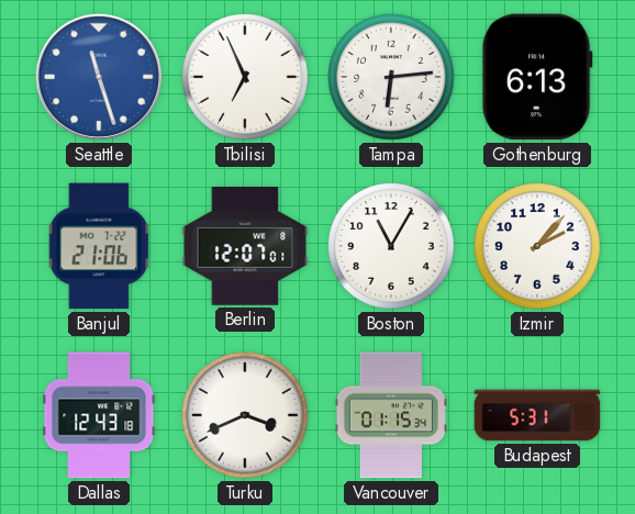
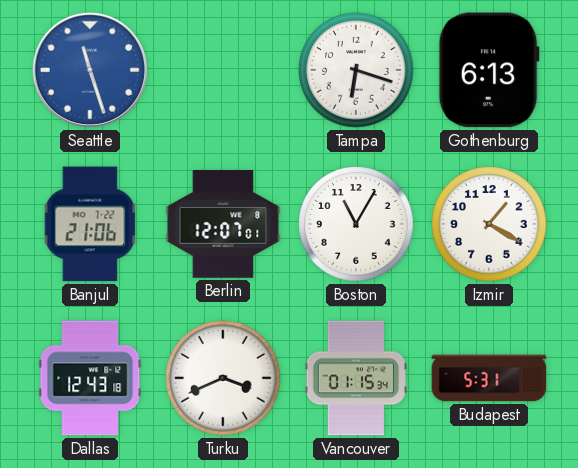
Tbilisi: 6:56 -> none
Tampa: 6:14 -> 6:18
Izmir: 2:07 -> 1:20
